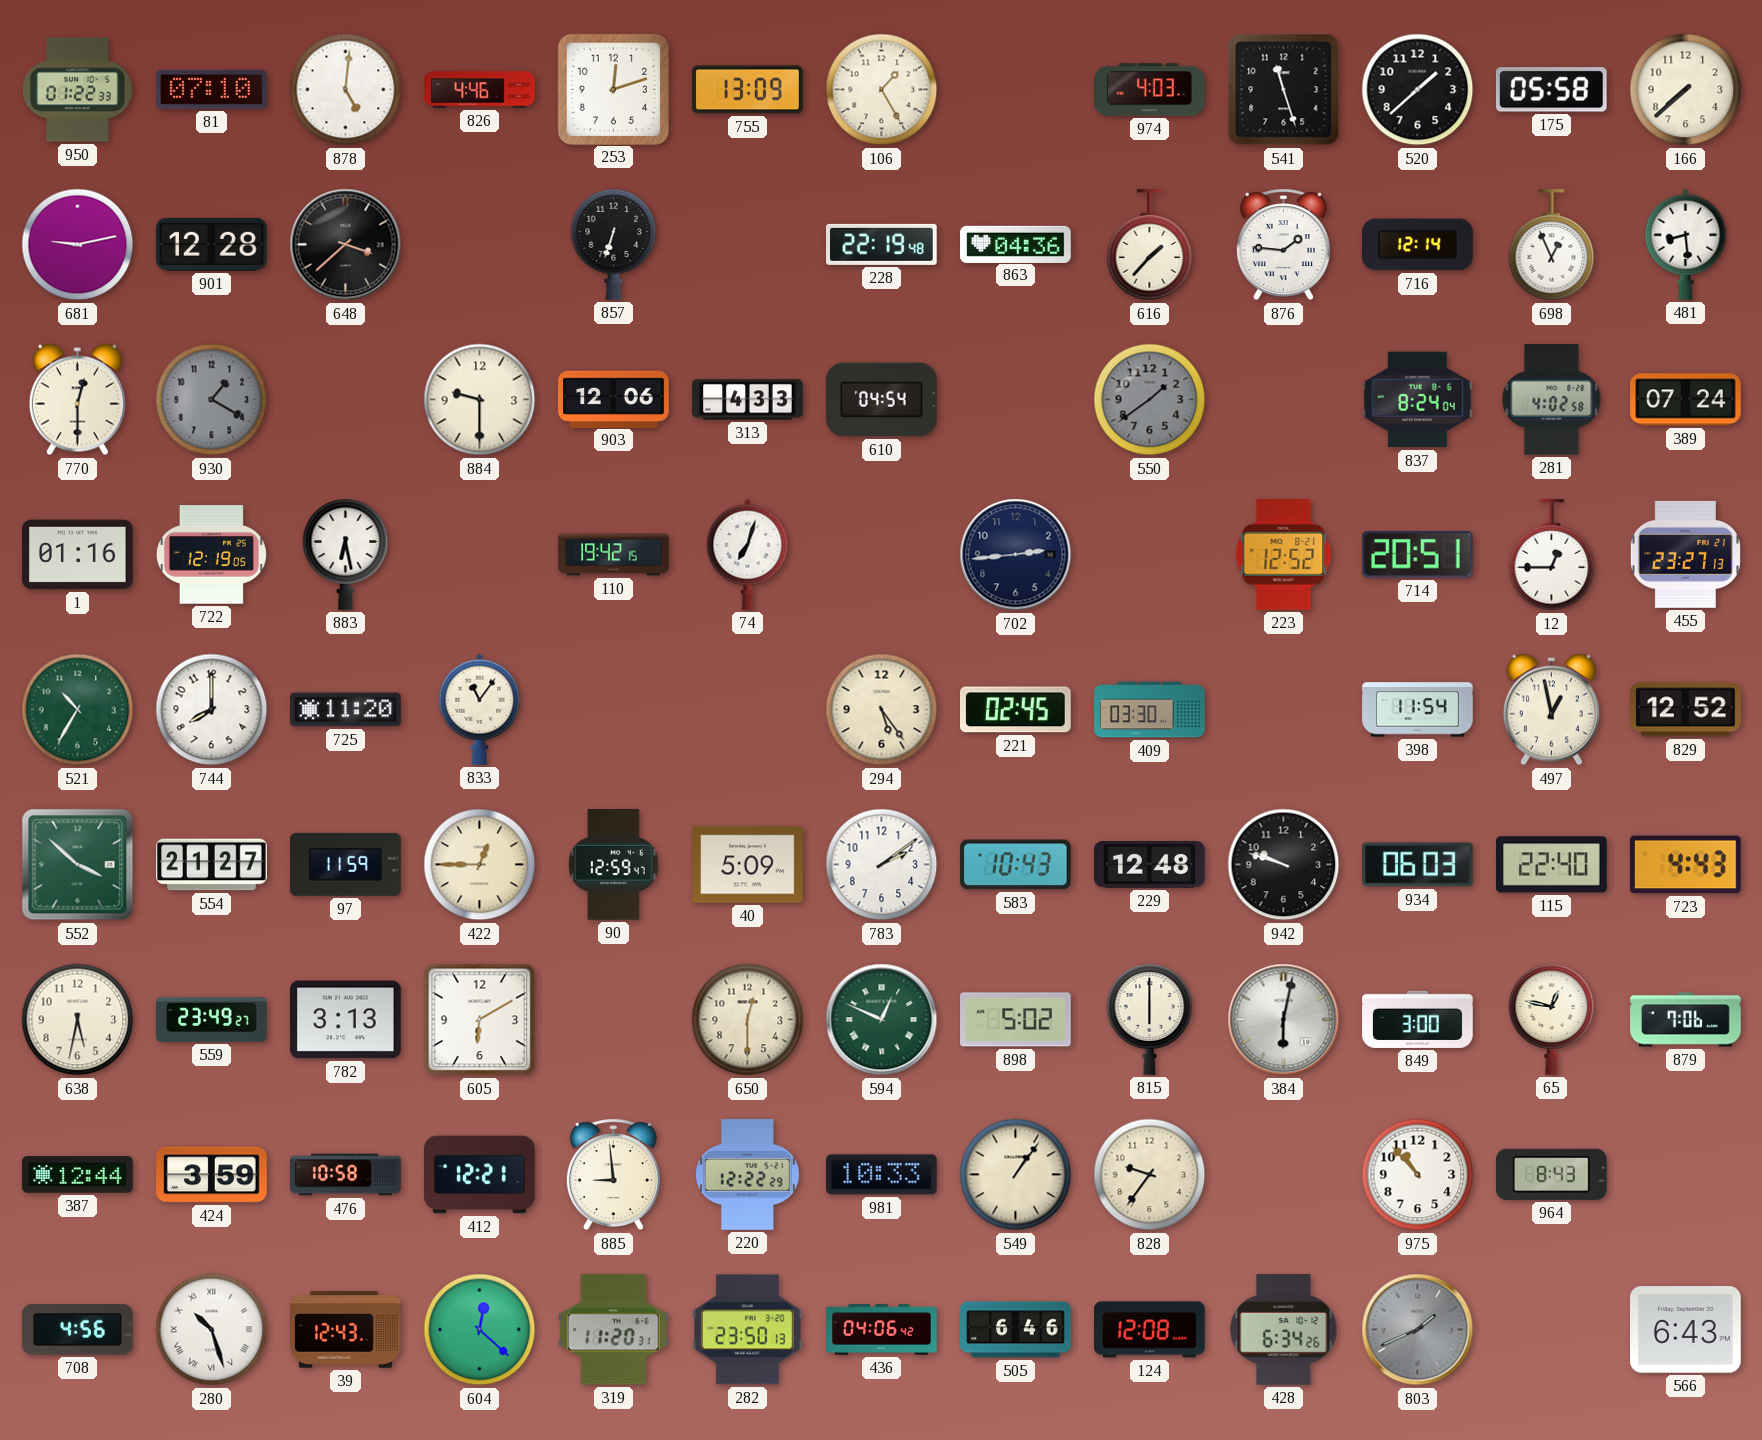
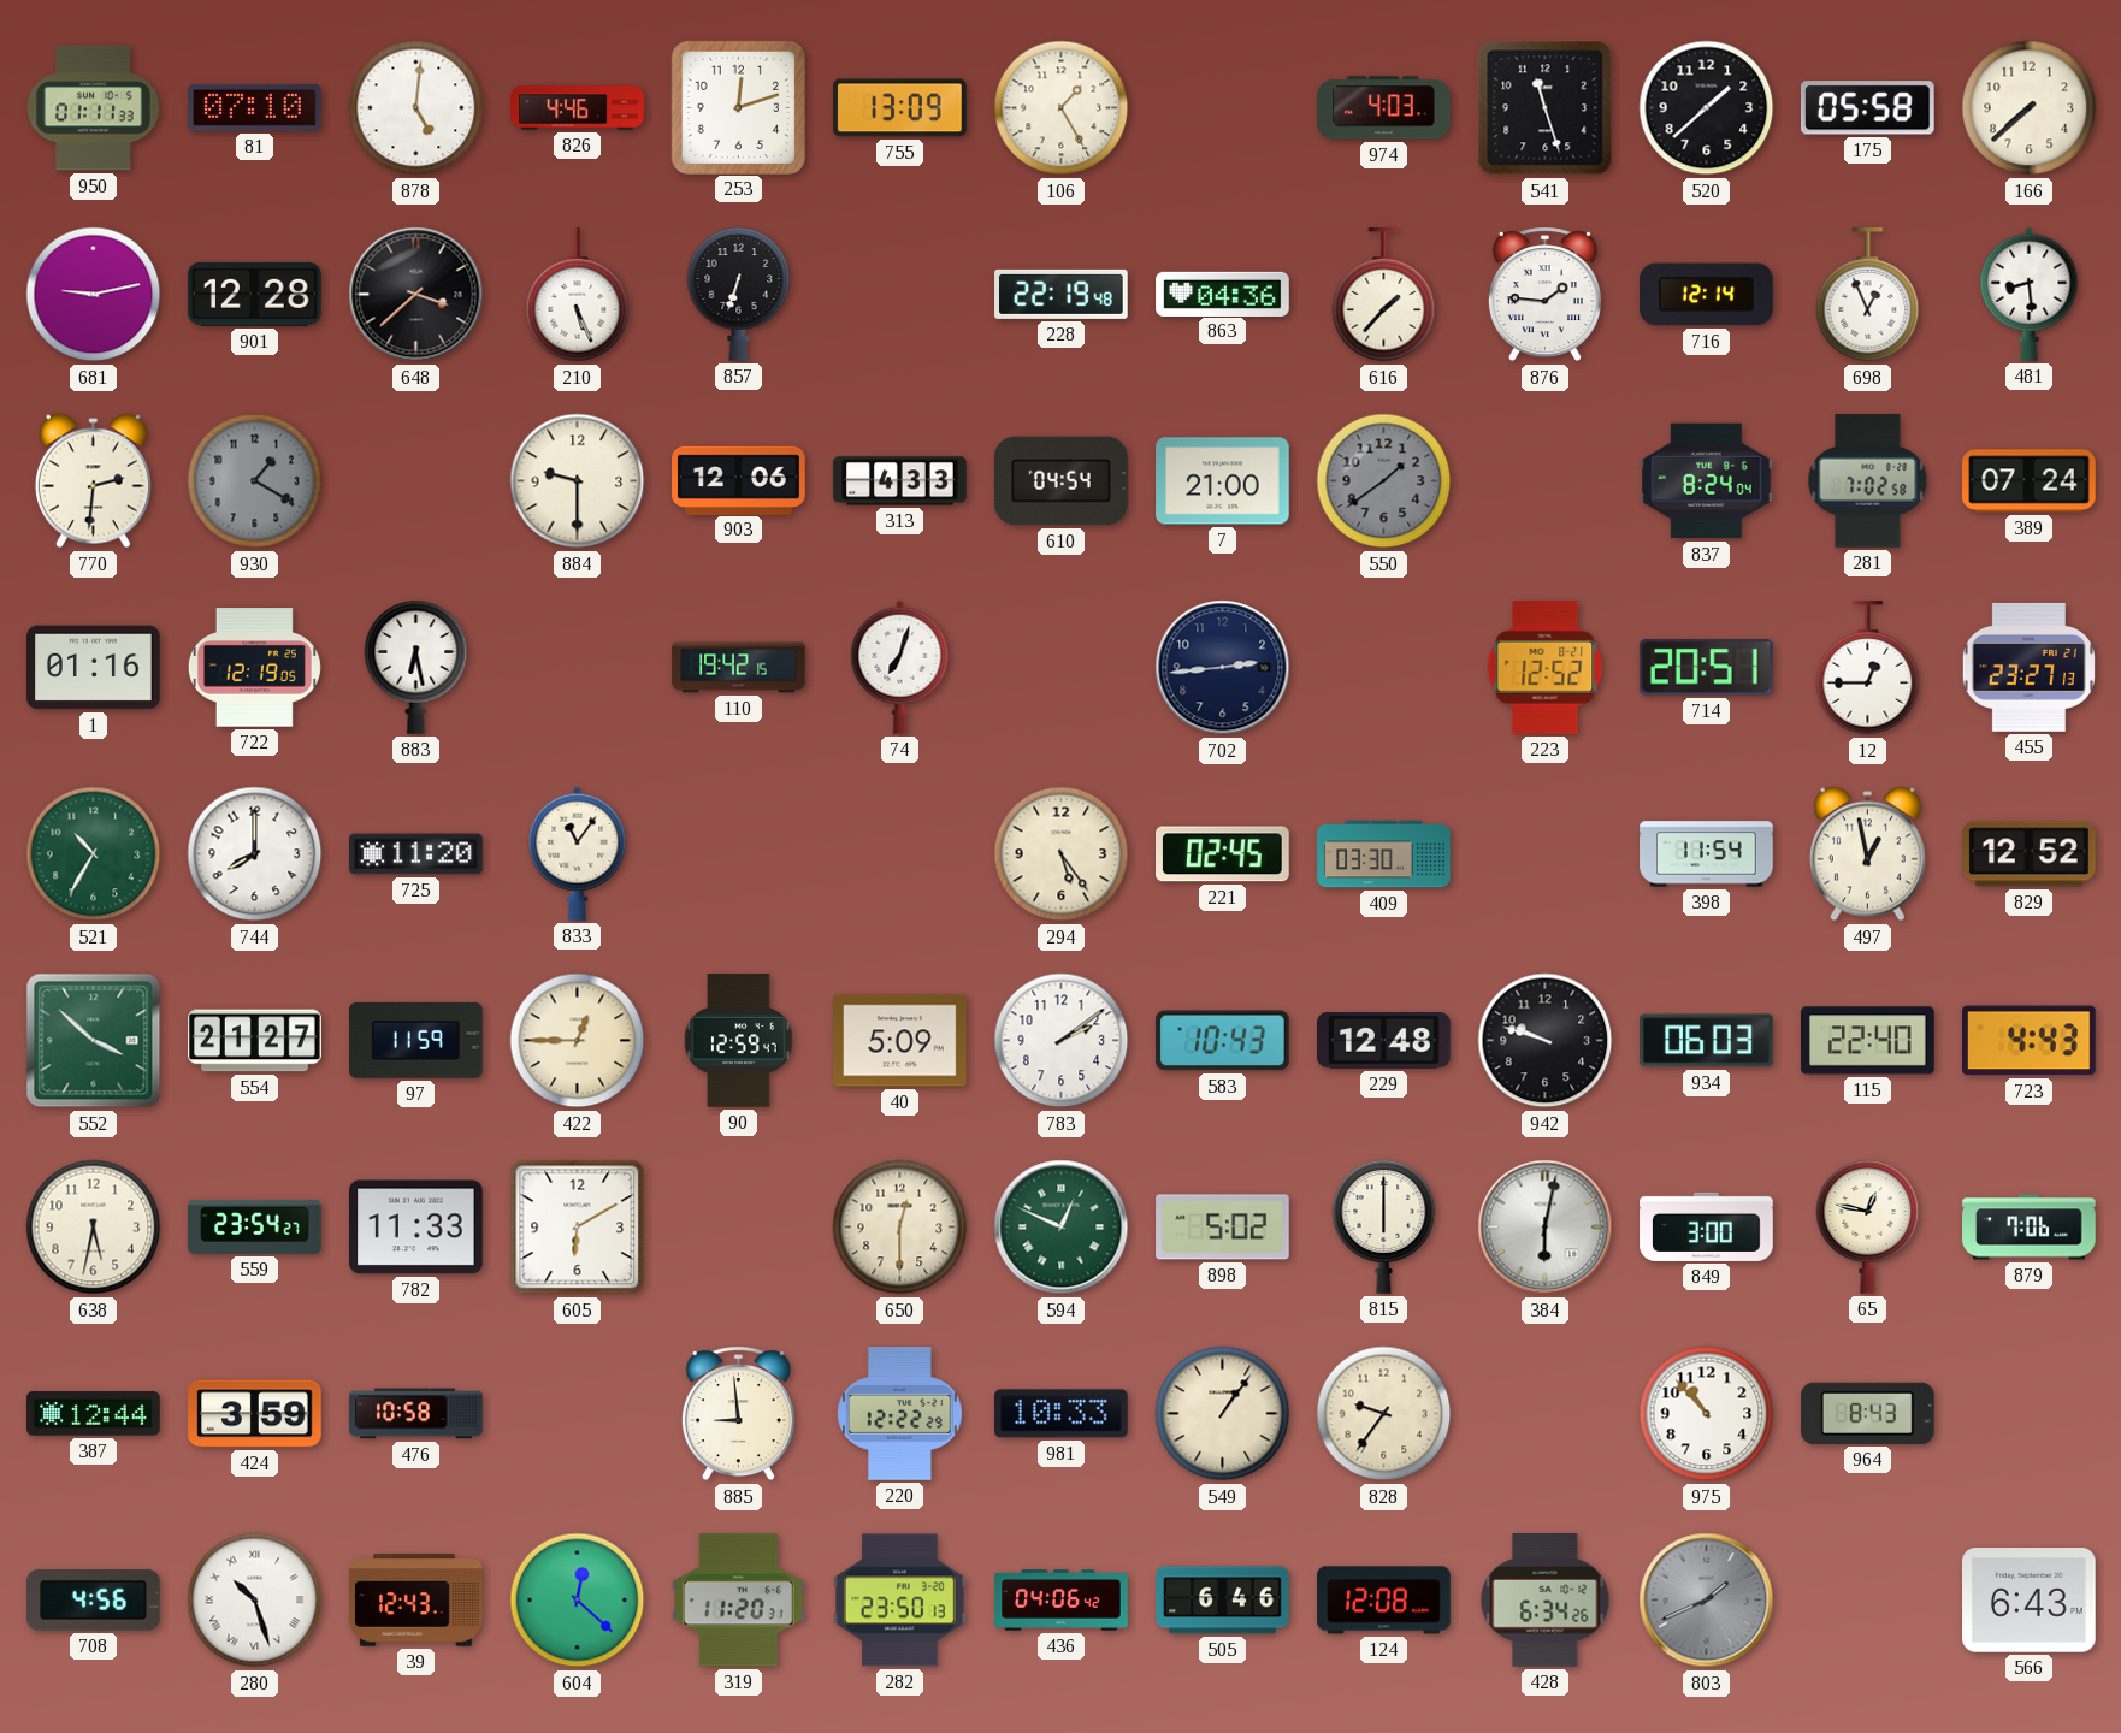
950: 01:22 -> 01:11
210: none -> 5:26
770: 12:30 -> 2:31
7: none -> 21:00
281: 4:02 -> 7:02
559: 23:49 -> 23:54
782: 3:13 -> 11:33
412: 12:21 -> none
